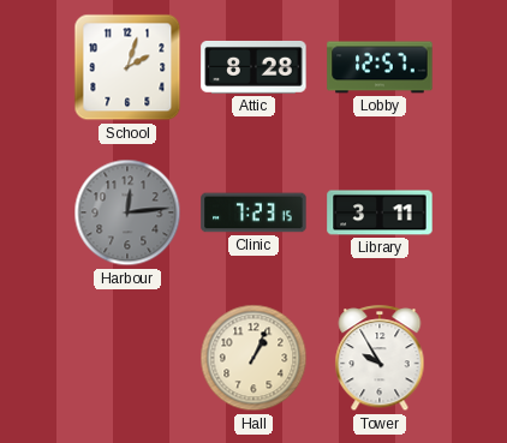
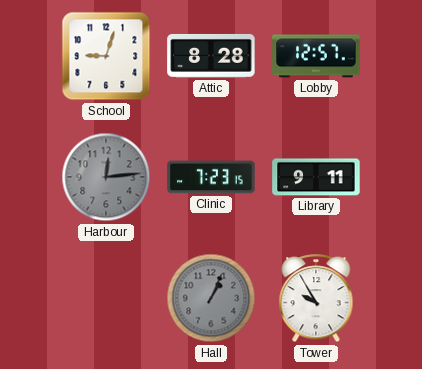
School: 2:03 -> 9:03
Library: 3:11 -> 9:11
Hall dial: cream -> grey
